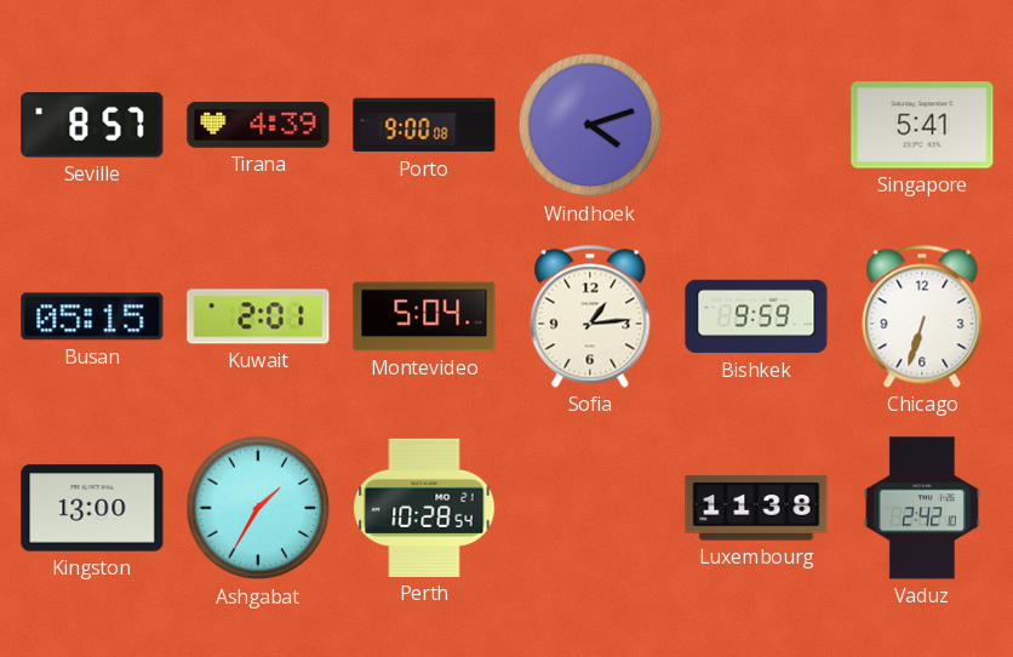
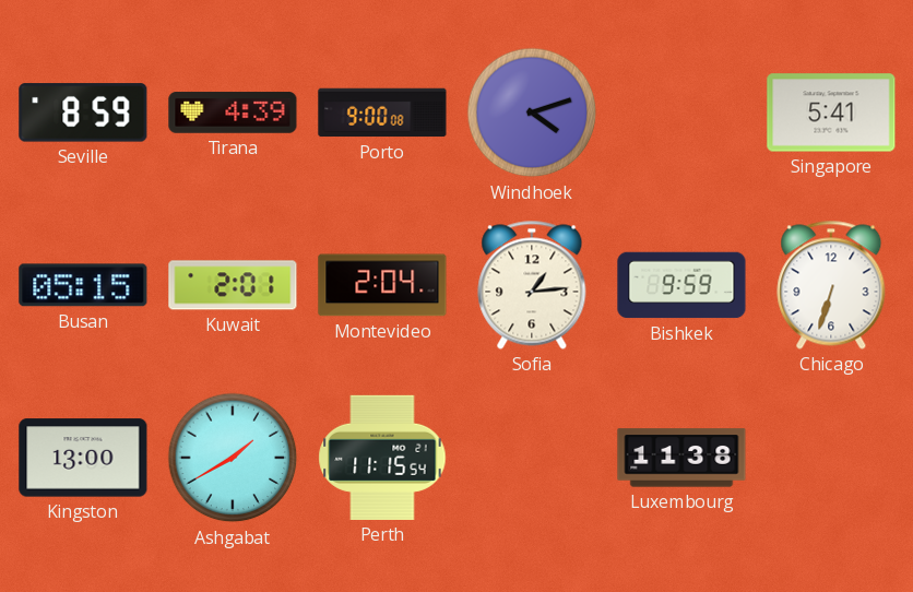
Seville: 8:57 -> 8:59
Montevideo: 5:04 -> 2:04
Ashgabat: 1:35 -> 1:40
Perth: 10:28 -> 11:15
Vaduz: 2:42 -> none
